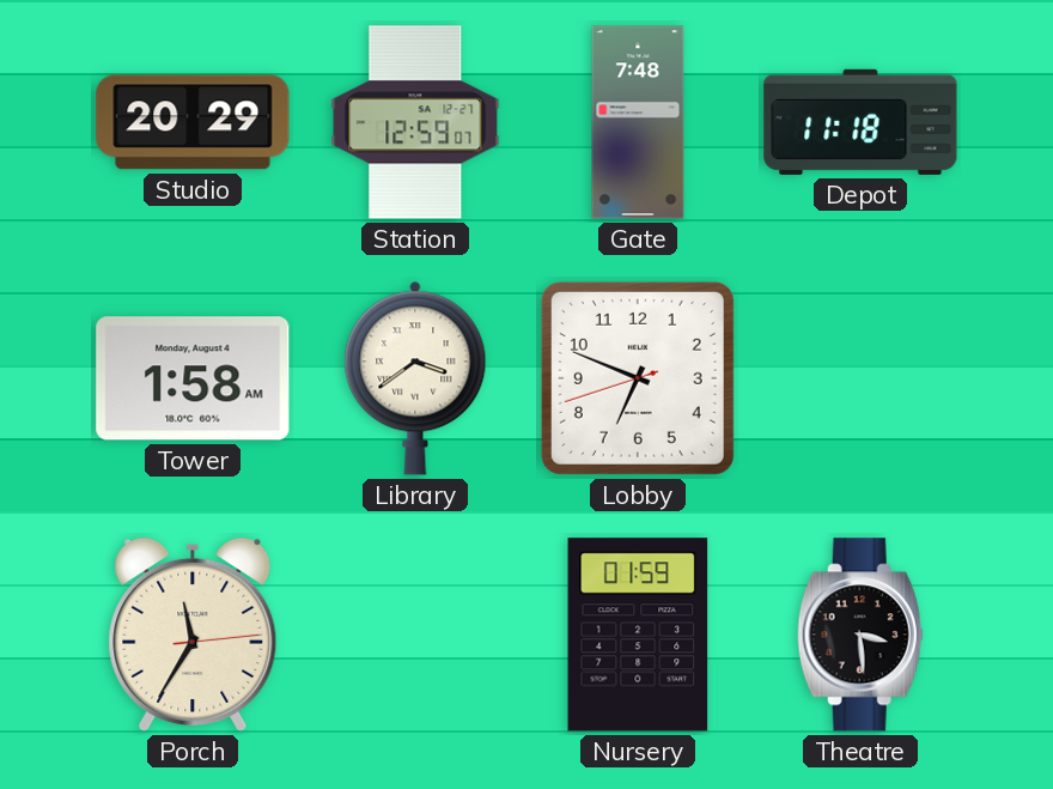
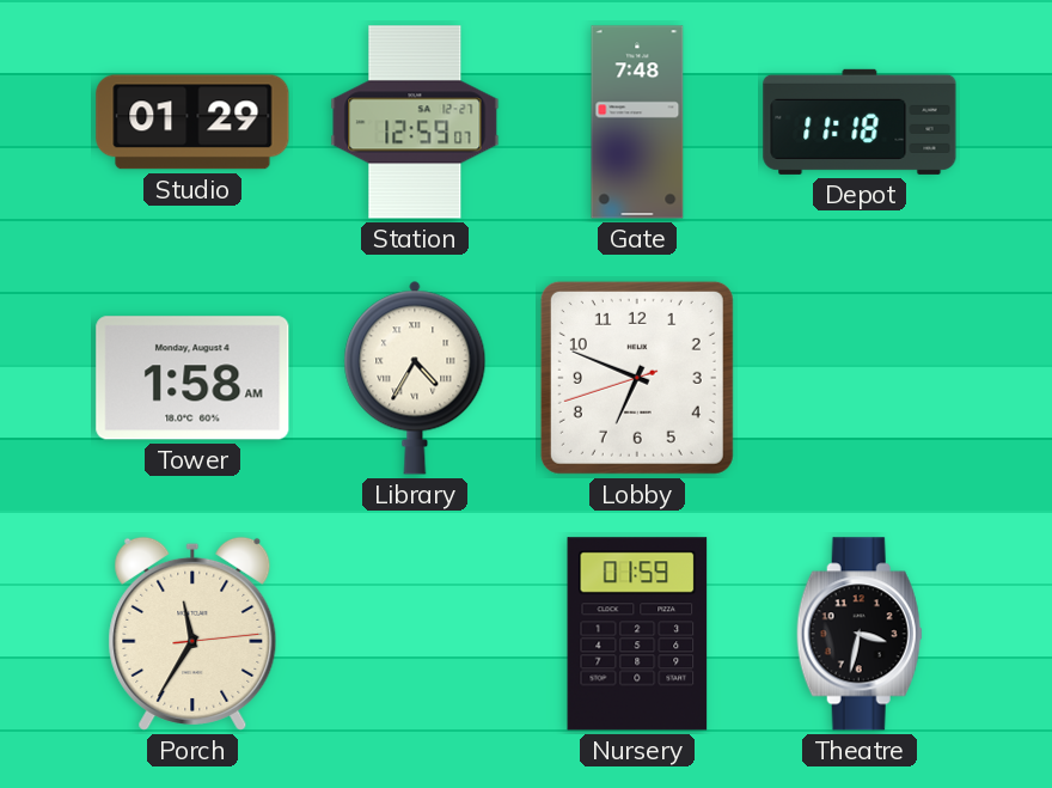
Studio: 20:29 -> 01:29
Library: 3:39 -> 4:35
Theatre: 3:29 -> 3:32
